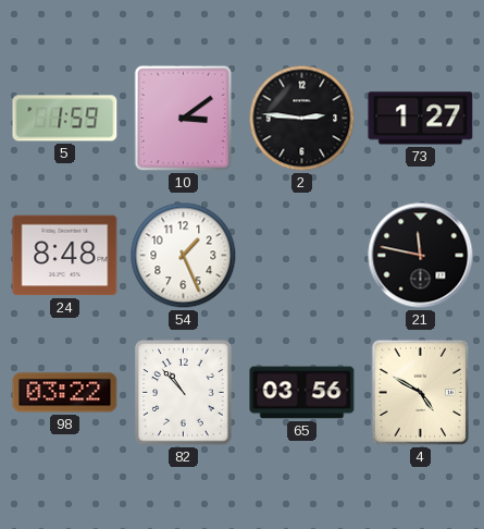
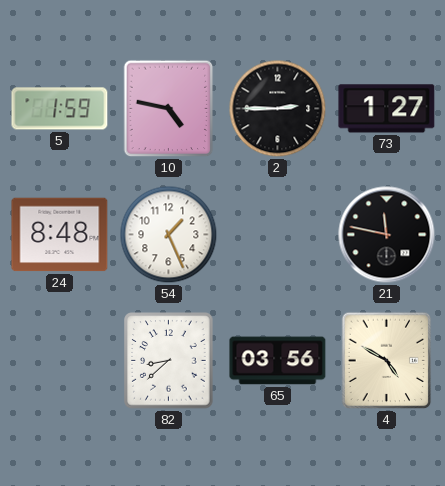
10: 3:09 -> 4:47
2: 2:46 -> 2:45
98: 03:22 -> none
82: 10:53 -> 8:38
